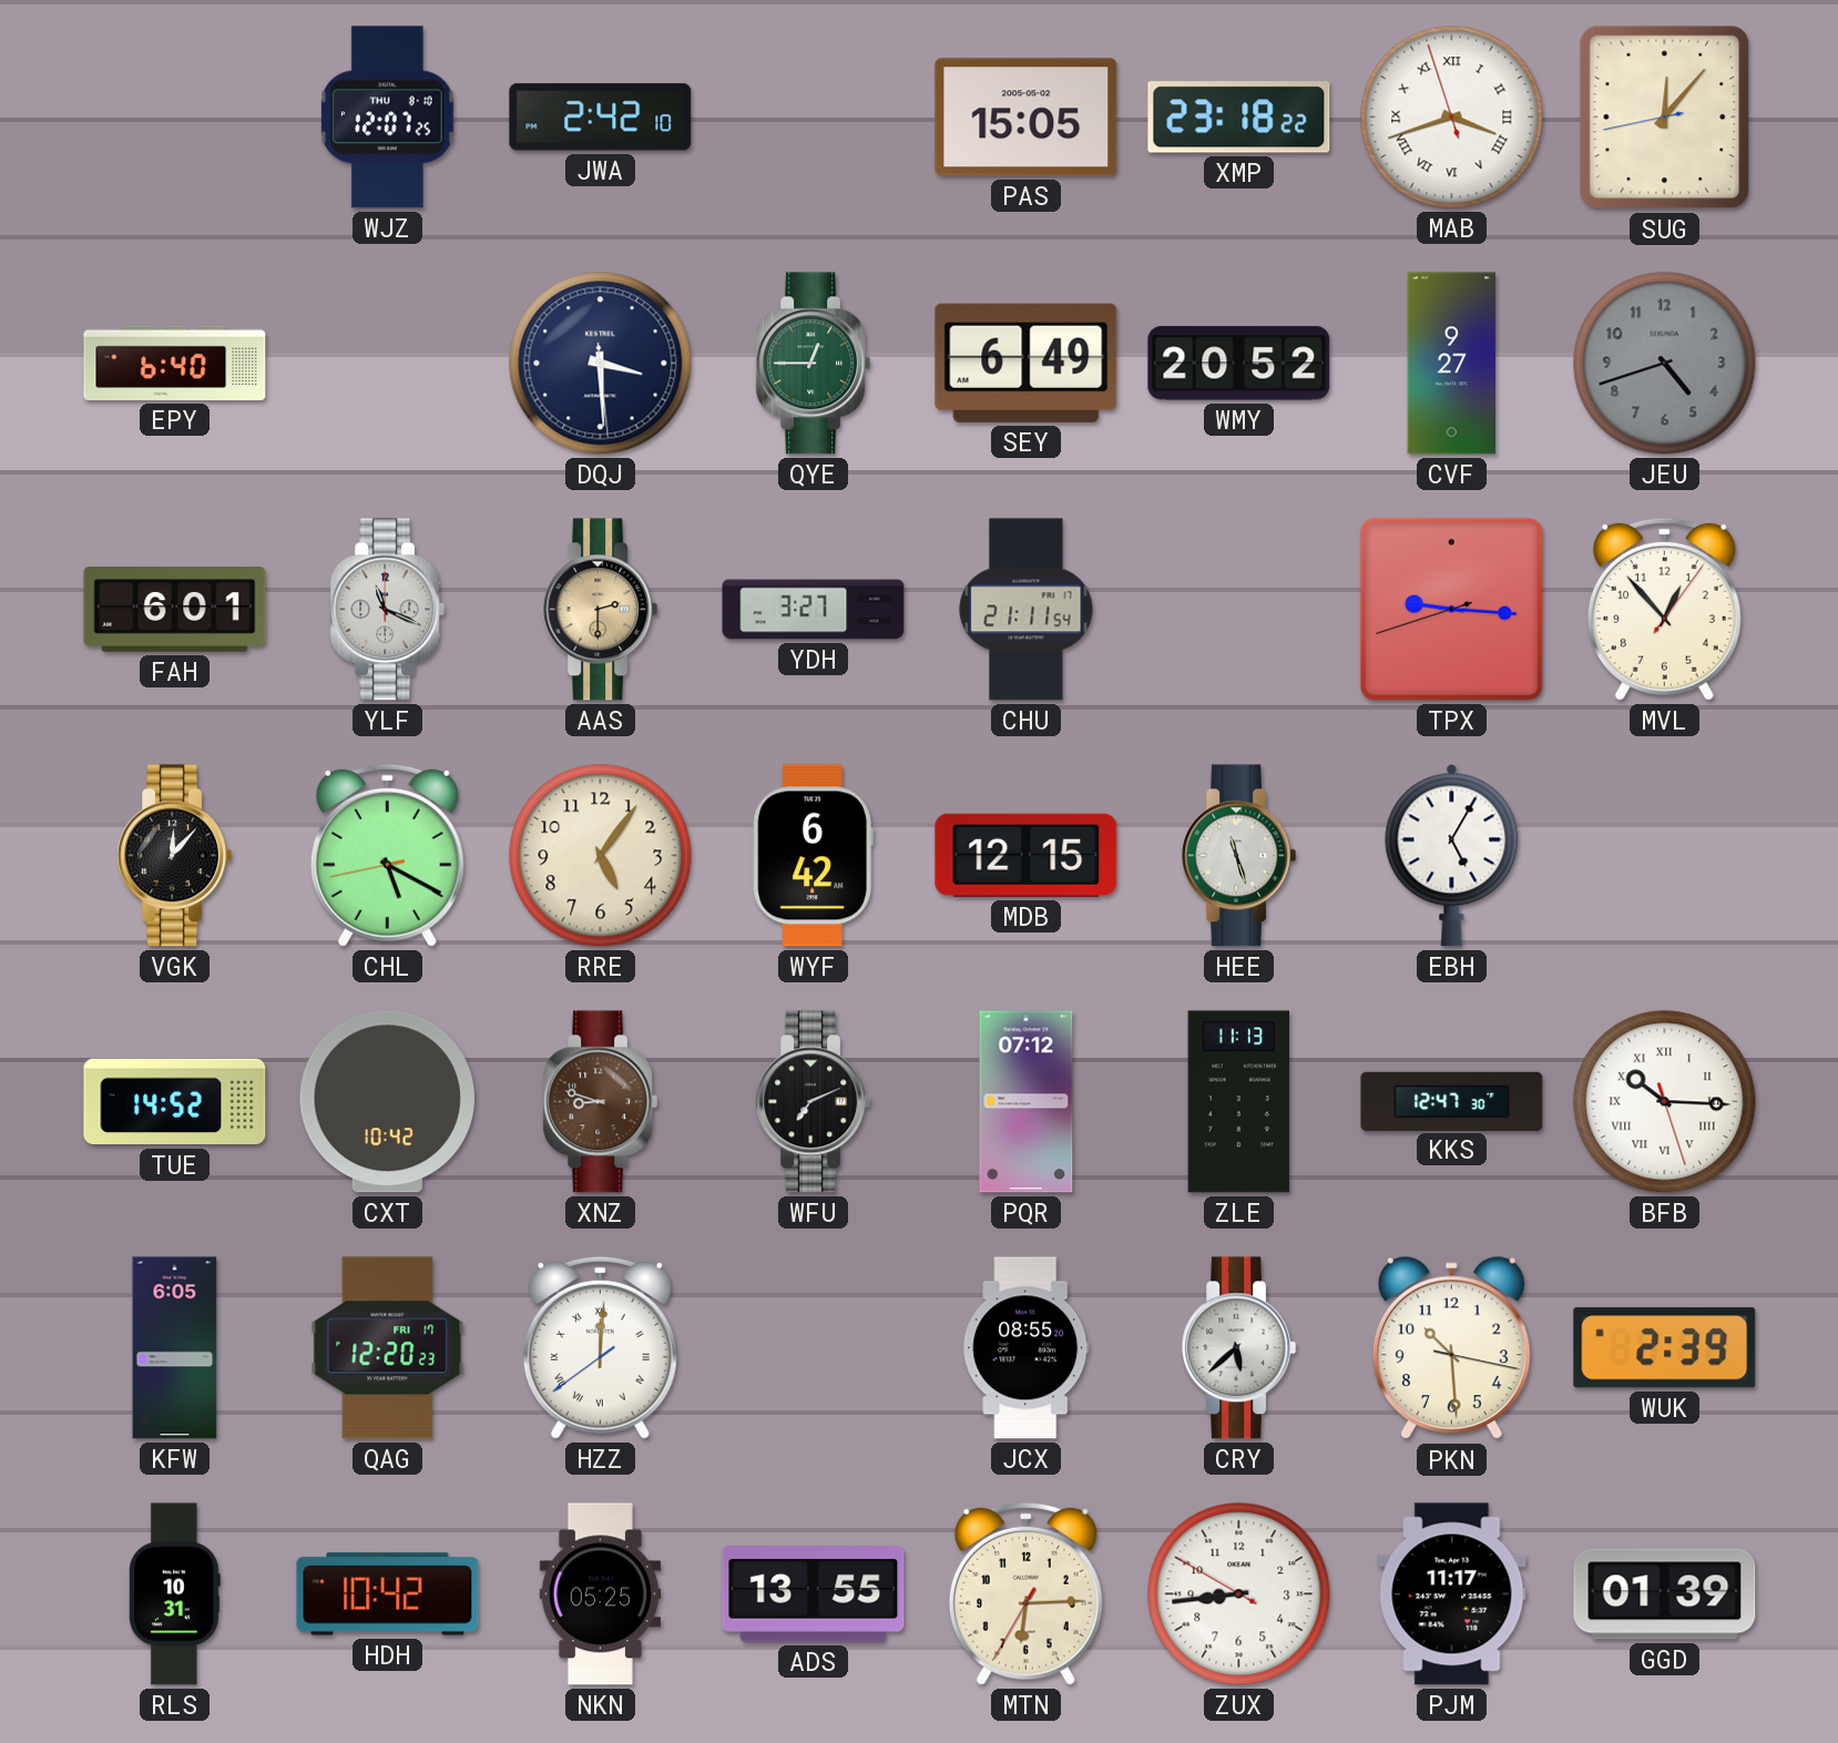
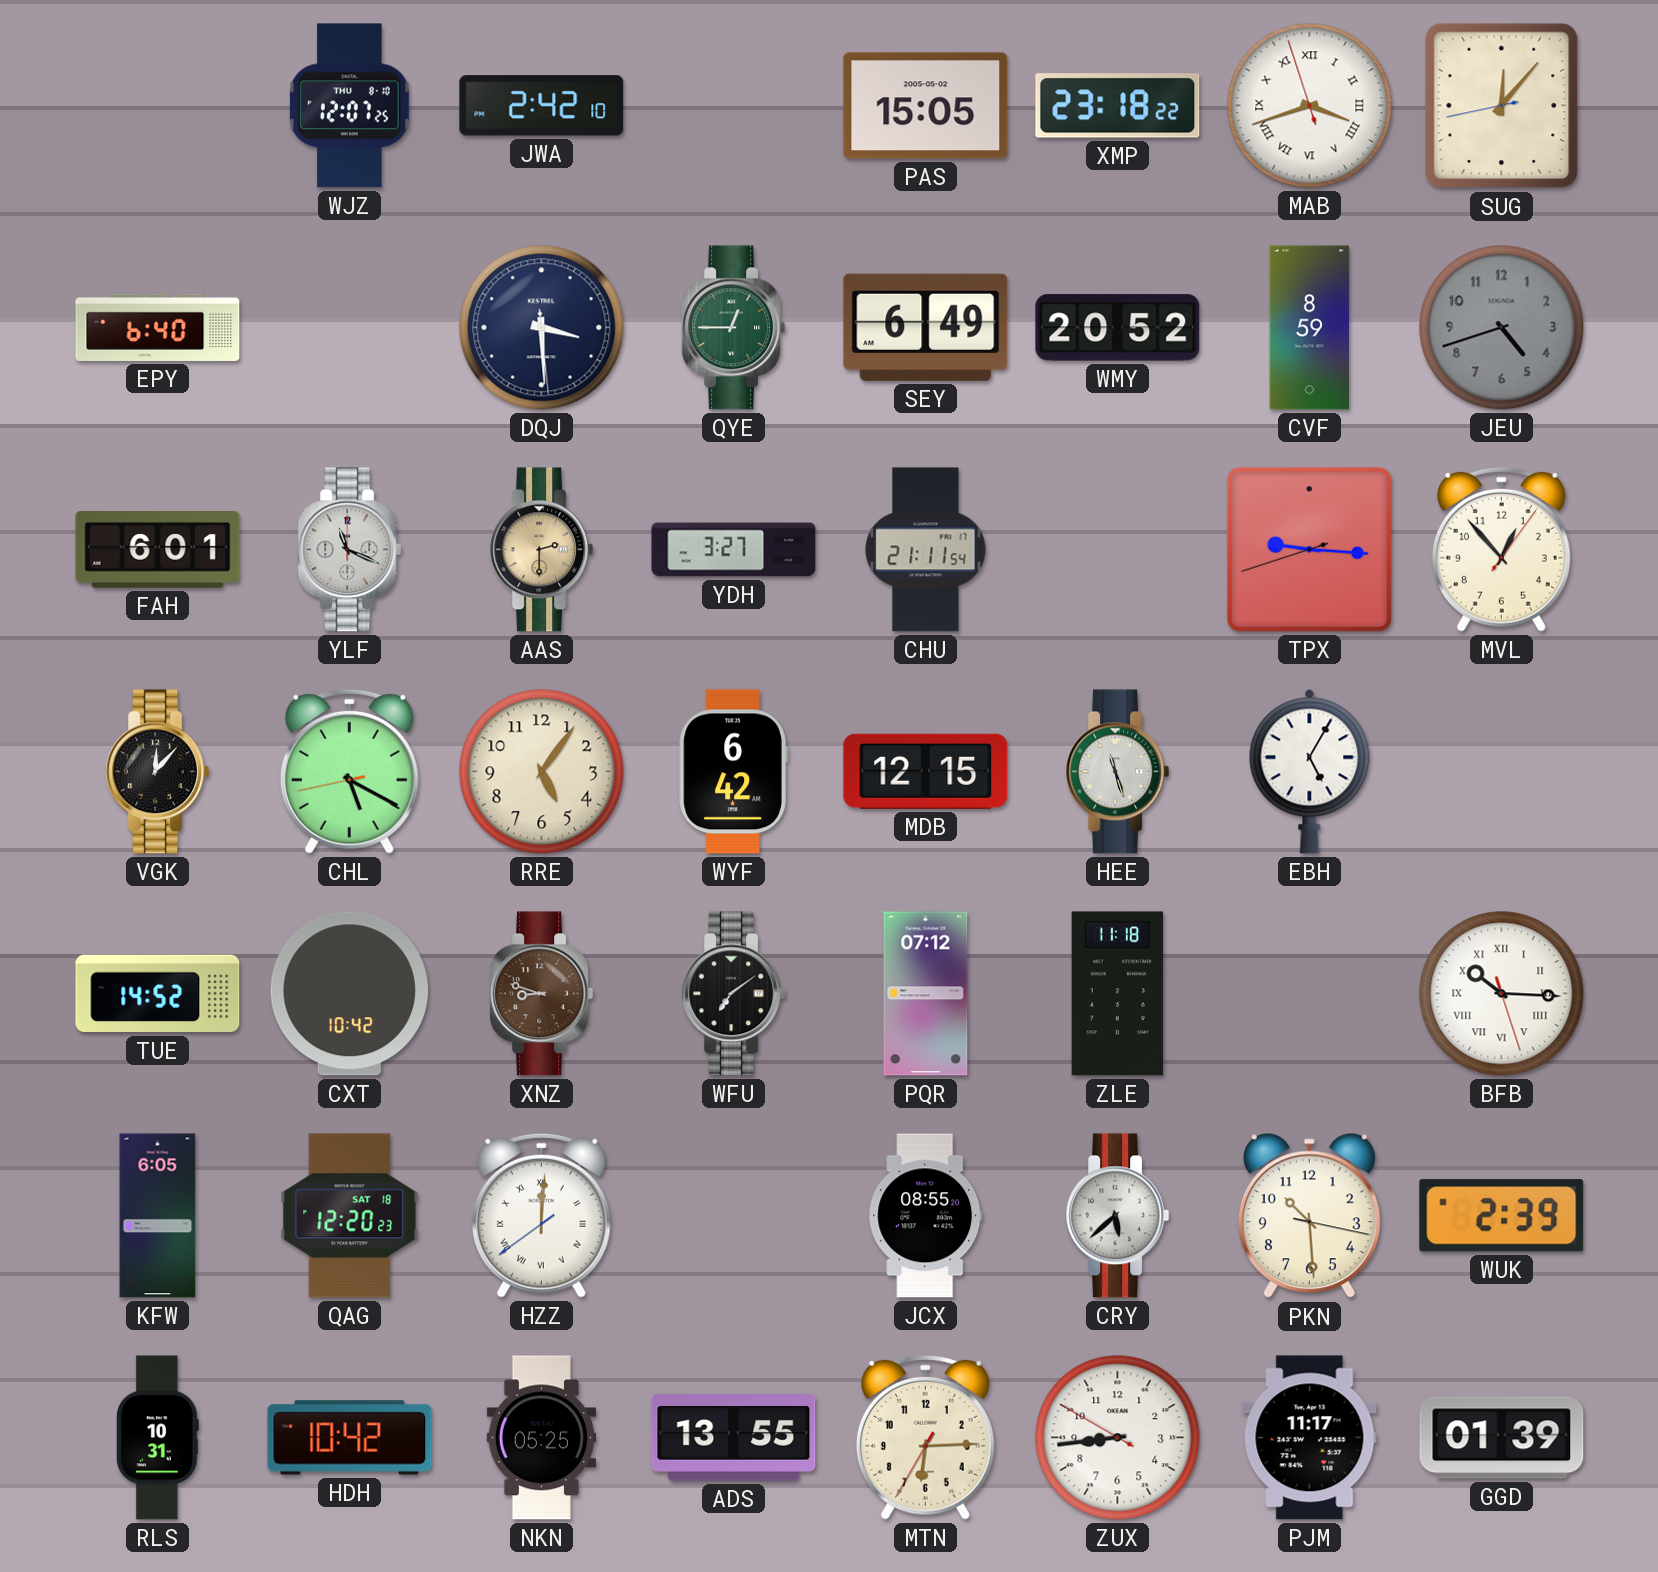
CVF: 9:27 -> 8:59
WFU: 7:11 -> 7:09
ZLE: 11:13 -> 11:18
KKS: 12:47 -> none
QAG date: FRI 17 -> SAT 18
